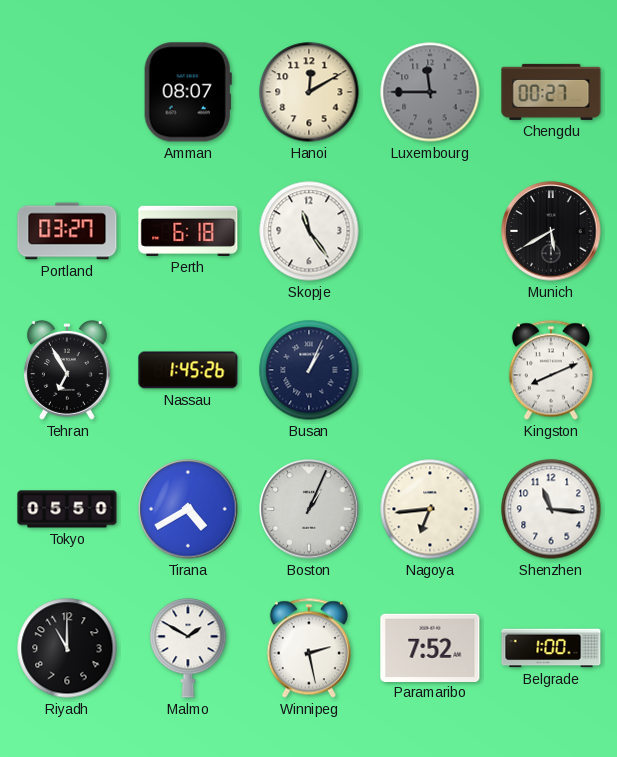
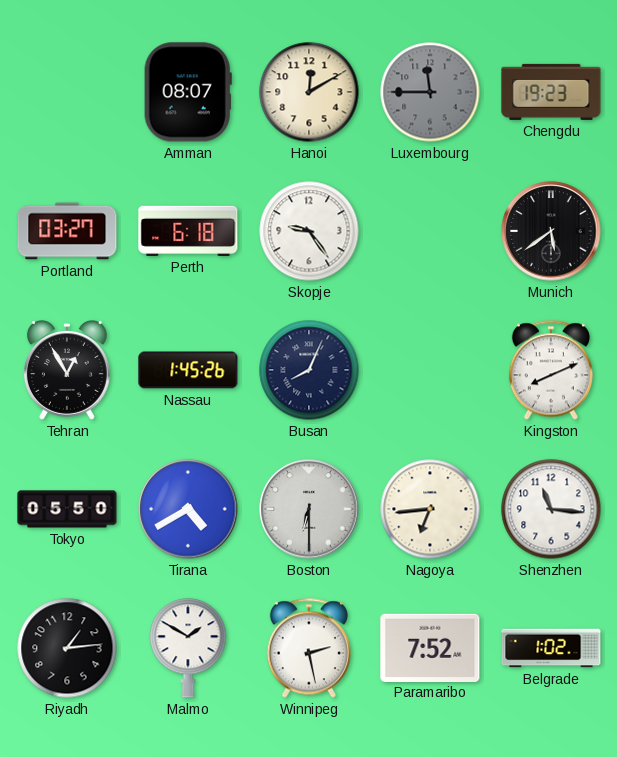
Chengdu: 00:27 -> 19:23
Skopje: 11:24 -> 9:24
Munich: 5:40 -> 5:39
Tehran: 6:55 -> 12:55
Busan: 1:04 -> 8:04
Boston: 1:04 -> 6:30
Riyadh: 11:00 -> 1:14
Belgrade: 1:00 -> 1:02
